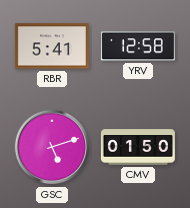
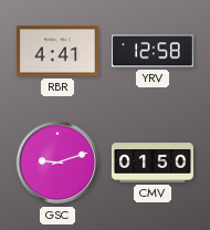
RBR: 5:41 -> 4:41
GSC: 5:12 -> 9:12
